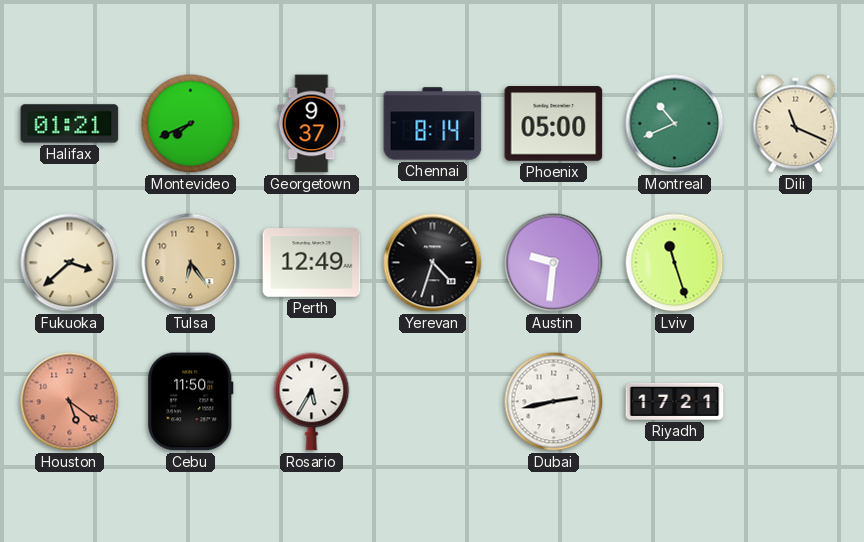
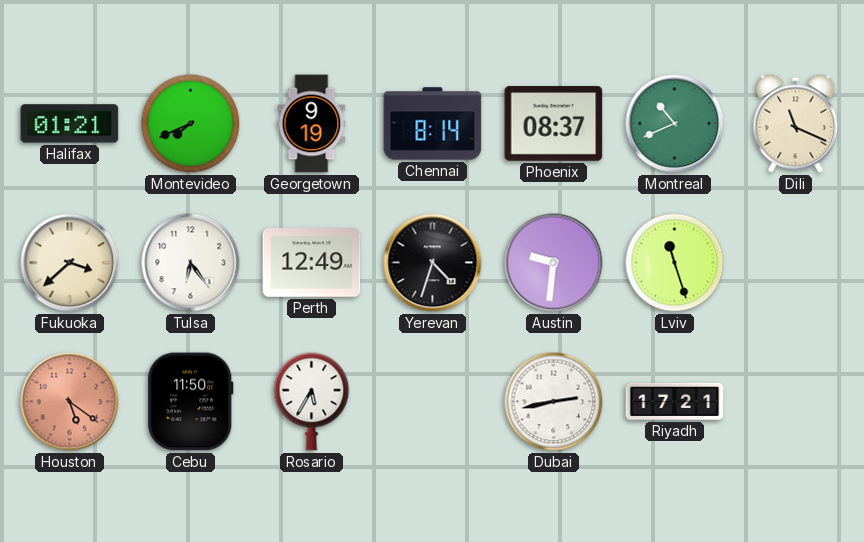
Georgetown: 9:37 -> 9:19
Phoenix: 05:00 -> 08:37
Tulsa dial: champagne -> white
